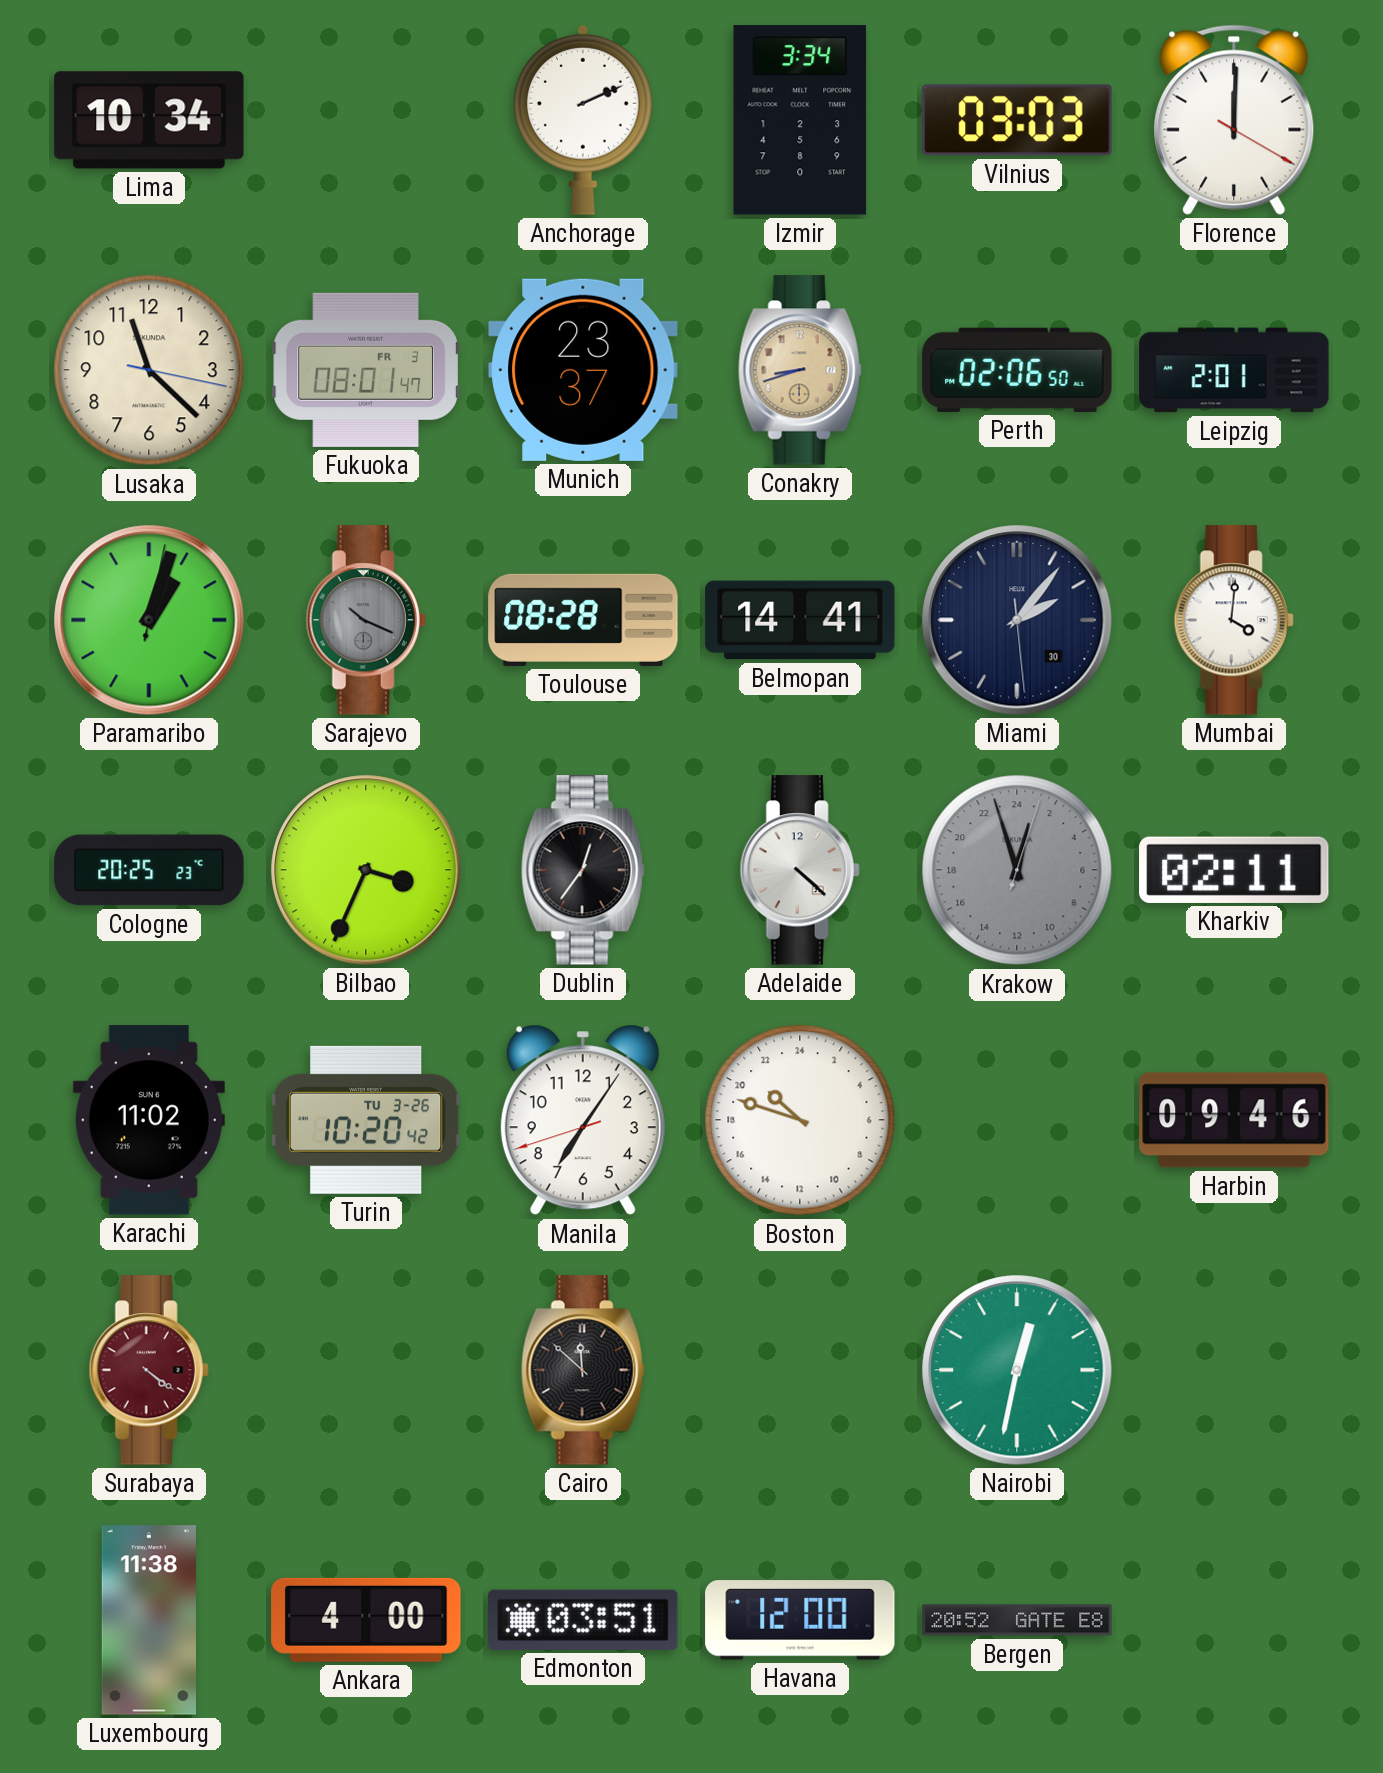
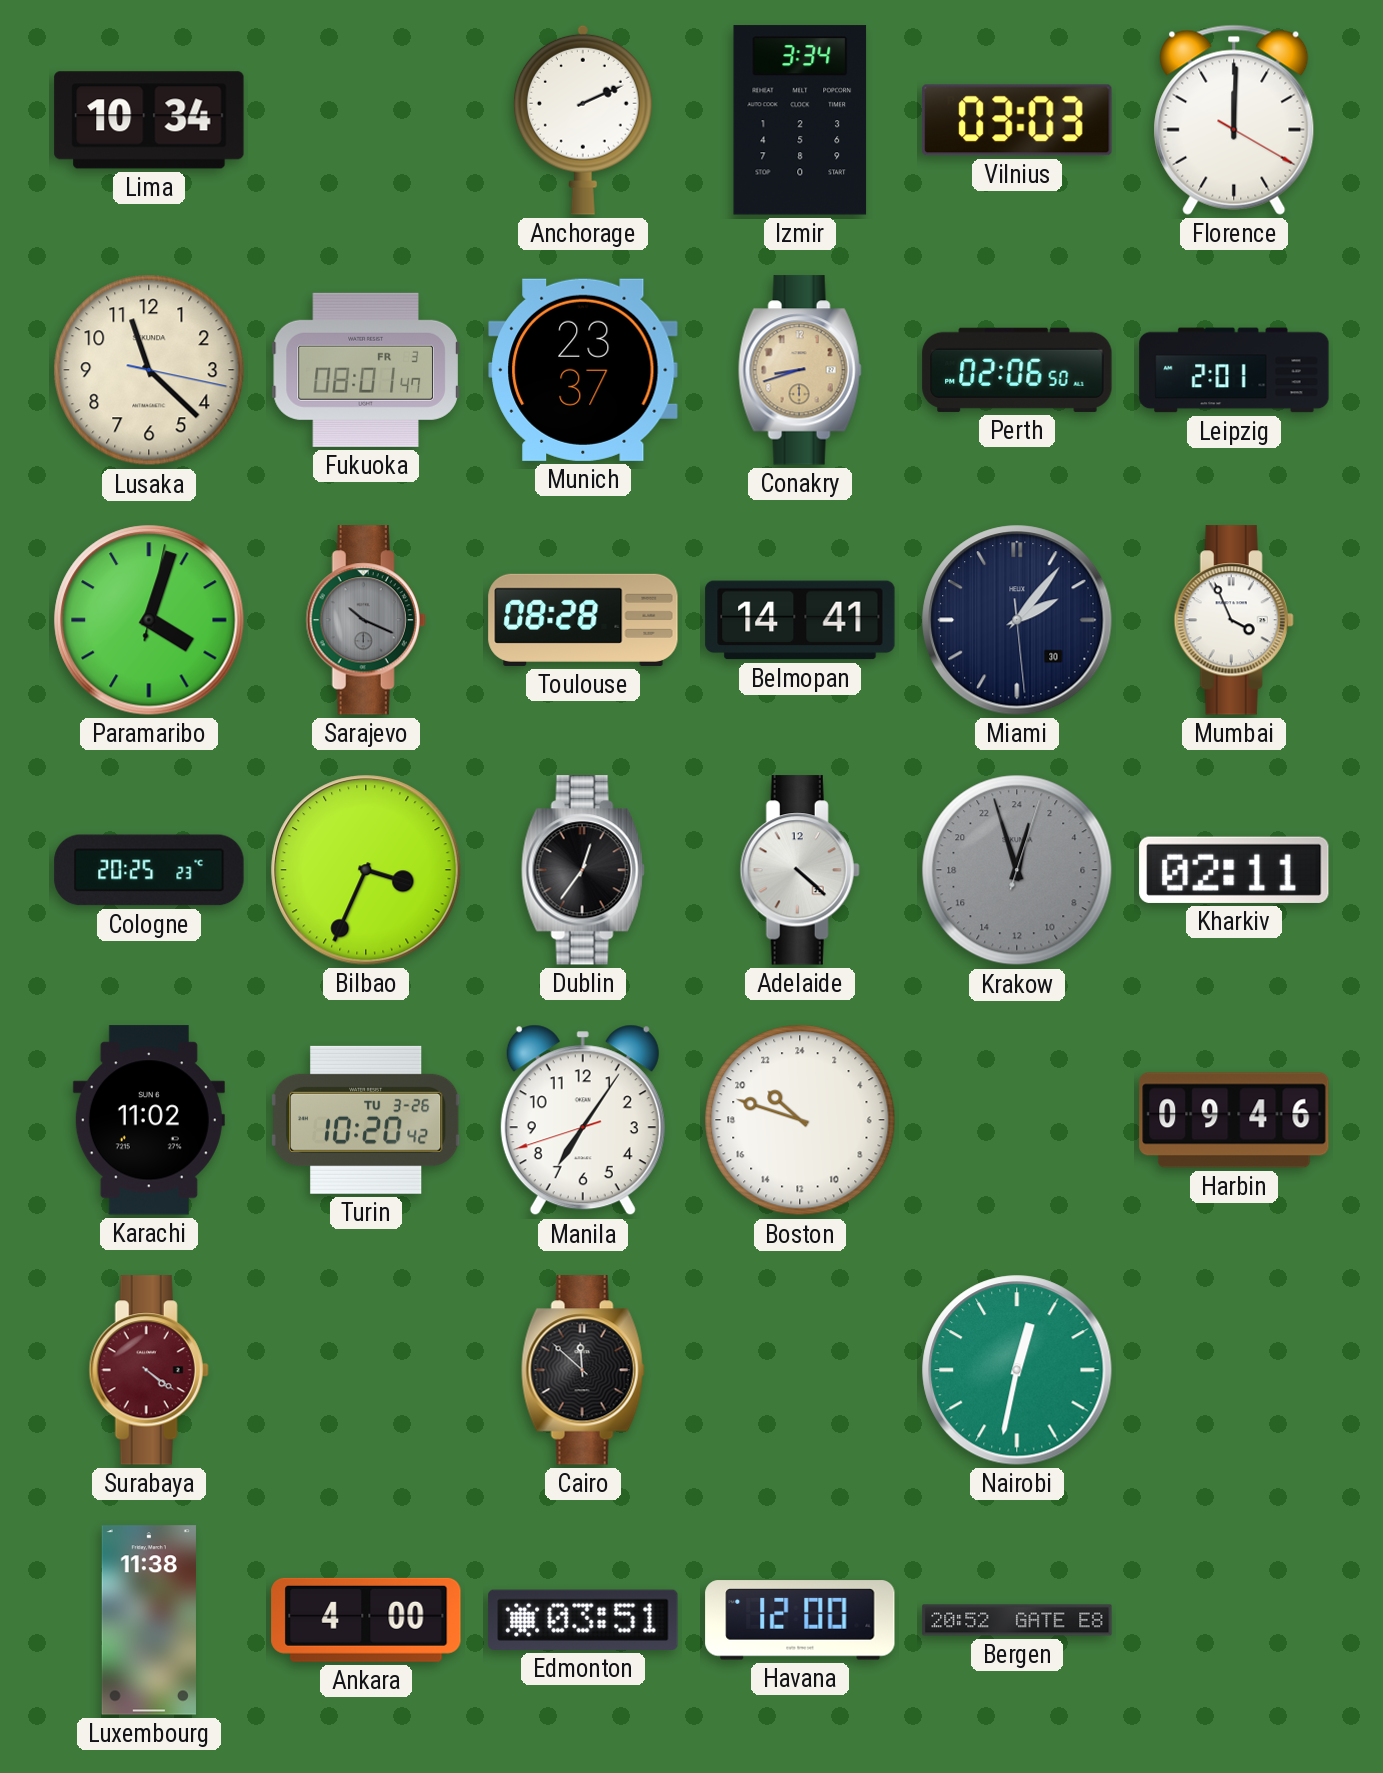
Paramaribo: 1:03 -> 4:03
Mumbai: 4:01 -> 3:56
